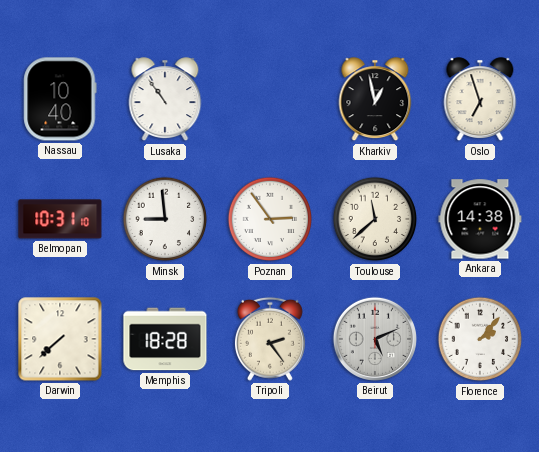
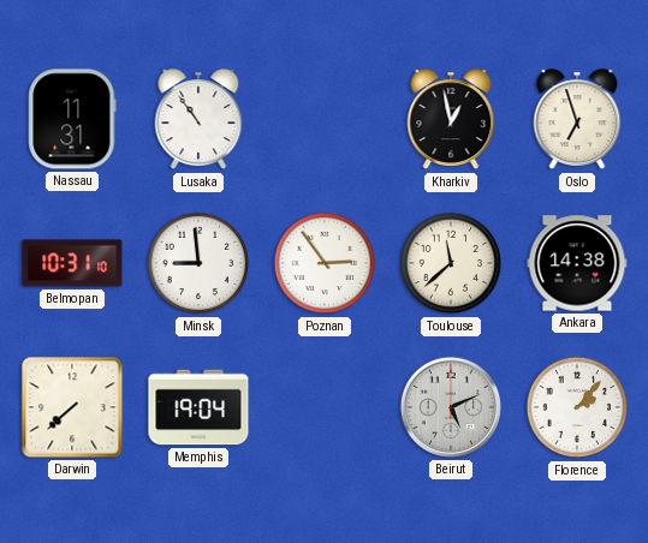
Nassau: 10:40 -> 11:31
Memphis: 18:28 -> 19:04
Tripoli: 2:24 -> none
